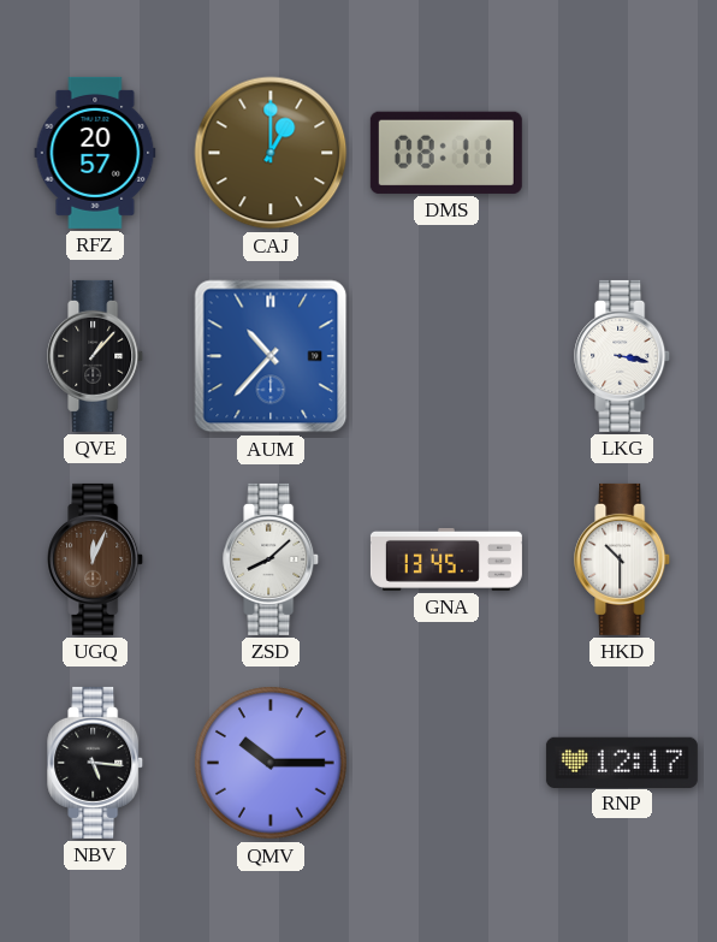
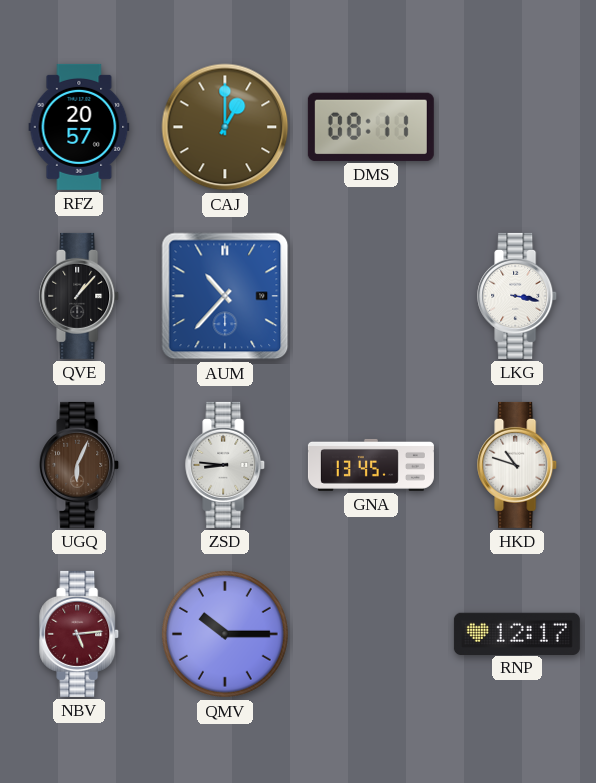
UGQ: 12:04 -> 6:04
ZSD: 8:08 -> 8:46
HKD: 10:30 -> 10:48
NBV: 5:16 -> 5:14
NBV dial: black -> burgundy
